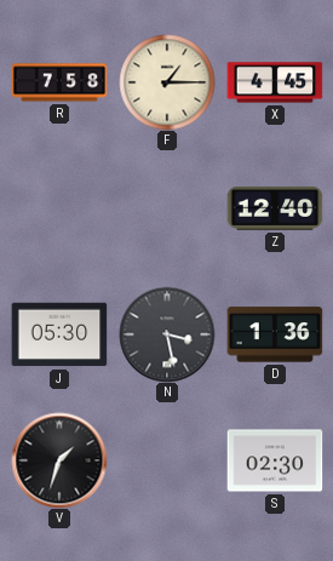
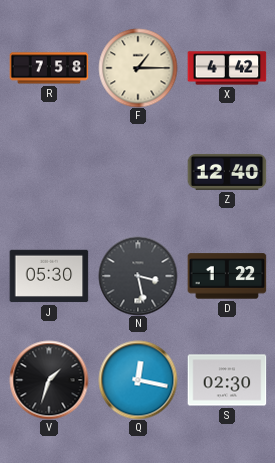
X: 4:45 -> 4:42
D: 1:36 -> 1:22
Q: none -> 12:17
